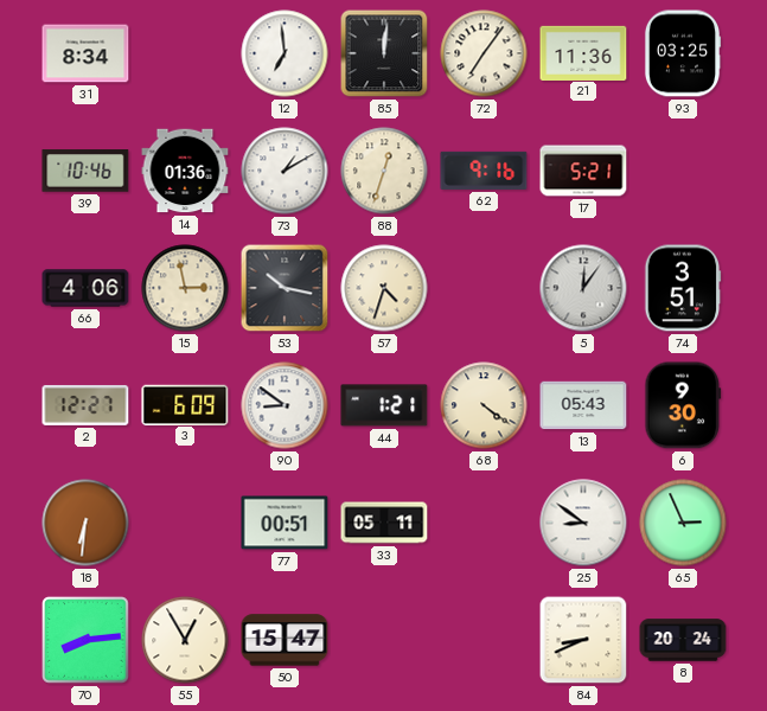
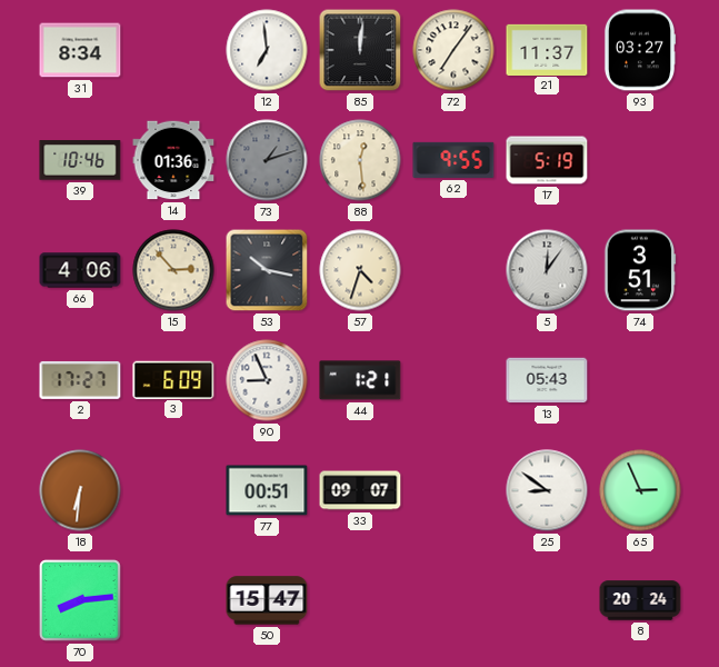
21: 11:36 -> 11:37
93: 03:25 -> 03:27
73: 1:10 -> 1:12
73 dial: white -> grey
88: 12:33 -> 12:29
62: 9:16 -> 9:55
17: 5:21 -> 5:19
15: 2:58 -> 2:53
2: 12:27 -> 17:27
90: 8:51 -> 8:56
68: 4:21 -> none
6: 9:30 -> none
33: 05:11 -> 09:07
55: 12:55 -> none
84: 8:41 -> none
